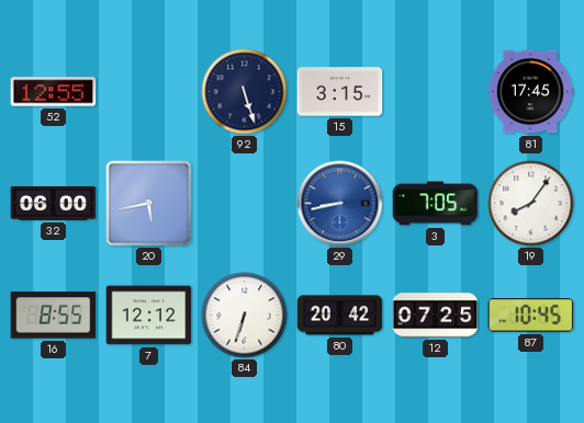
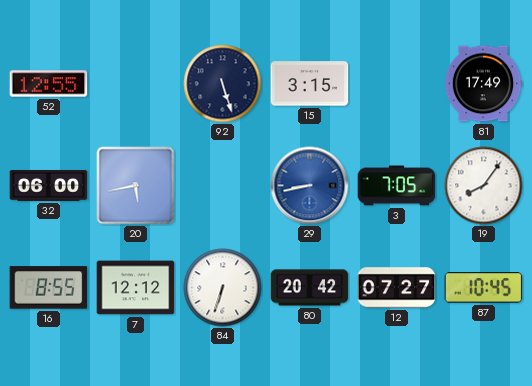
81: 17:45 -> 17:49
12: 07:25 -> 07:27
